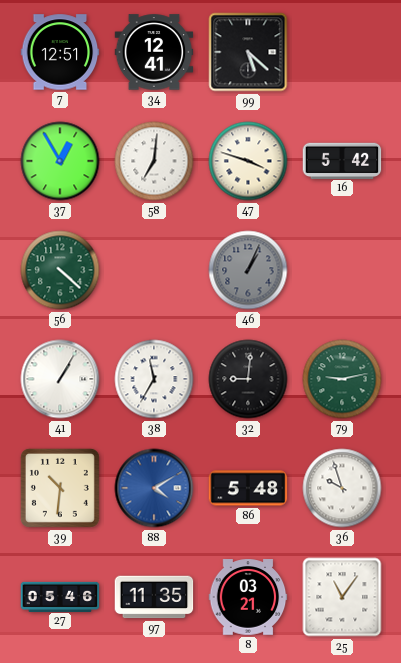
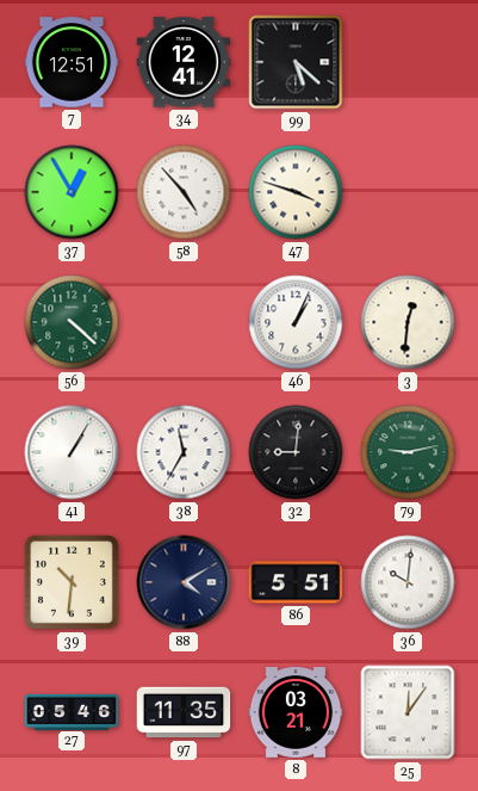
58: 7:01 -> 4:53
16: 5:42 -> none
46 dial: grey -> white
3: none -> 12:31
88 dial: blue -> navy
86: 5:48 -> 5:51
36: 9:57 -> 10:01
25: 11:06 -> 12:06
